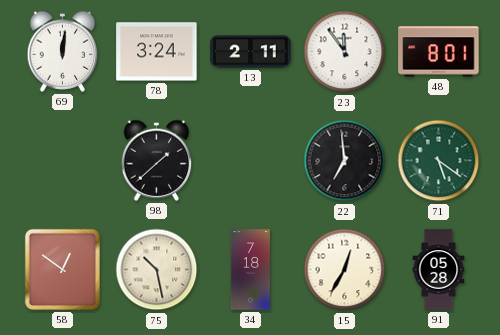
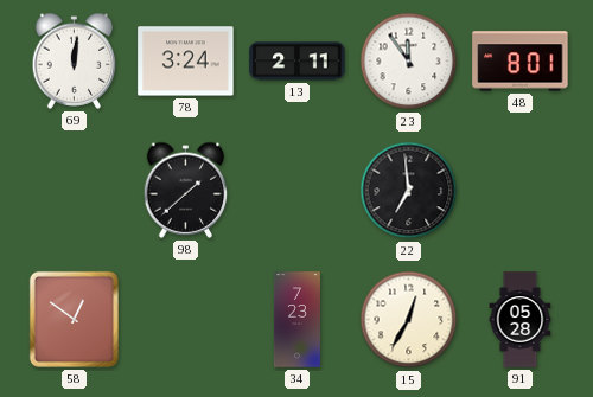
71: 5:21 -> none
75: 10:28 -> none
34: 7:18 -> 7:23
